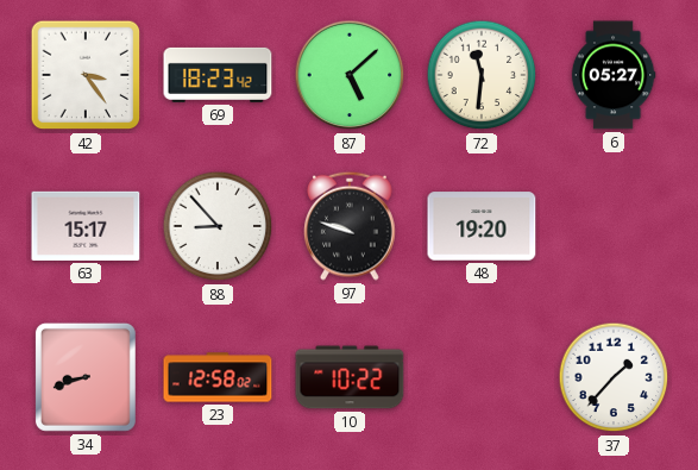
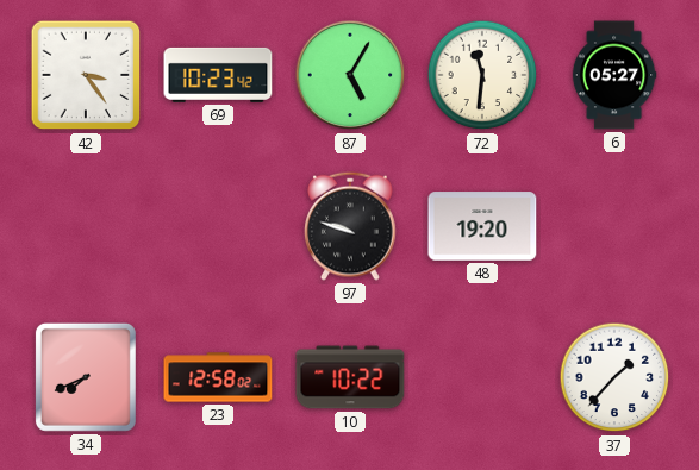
69: 18:23 -> 10:23
87: 5:08 -> 5:05
63: 15:17 -> none
88: 8:53 -> none
34: 8:42 -> 7:41
